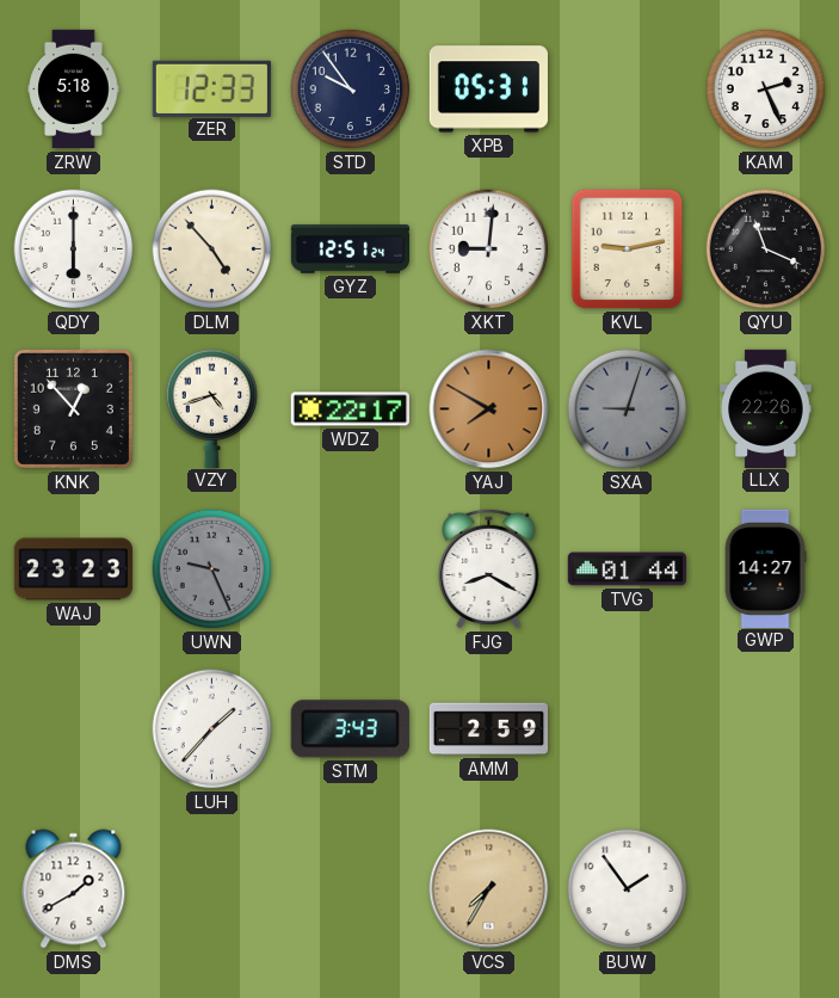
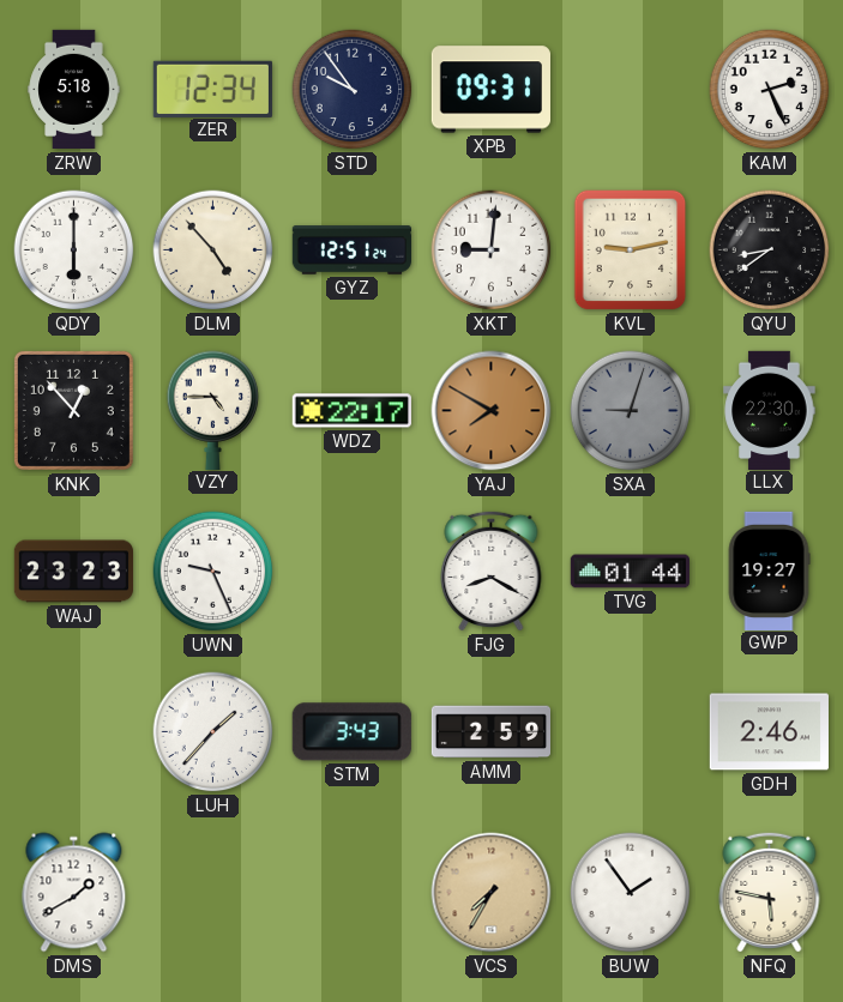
ZER: 12:33 -> 12:34
XPB: 05:31 -> 09:31
QYU: 11:19 -> 8:39
VZY: 4:42 -> 4:45
LLX: 22:26 -> 22:30
UWN dial: grey -> white
GWP: 14:27 -> 19:27
GDH: none -> 2:46
NFQ: none -> 5:47
